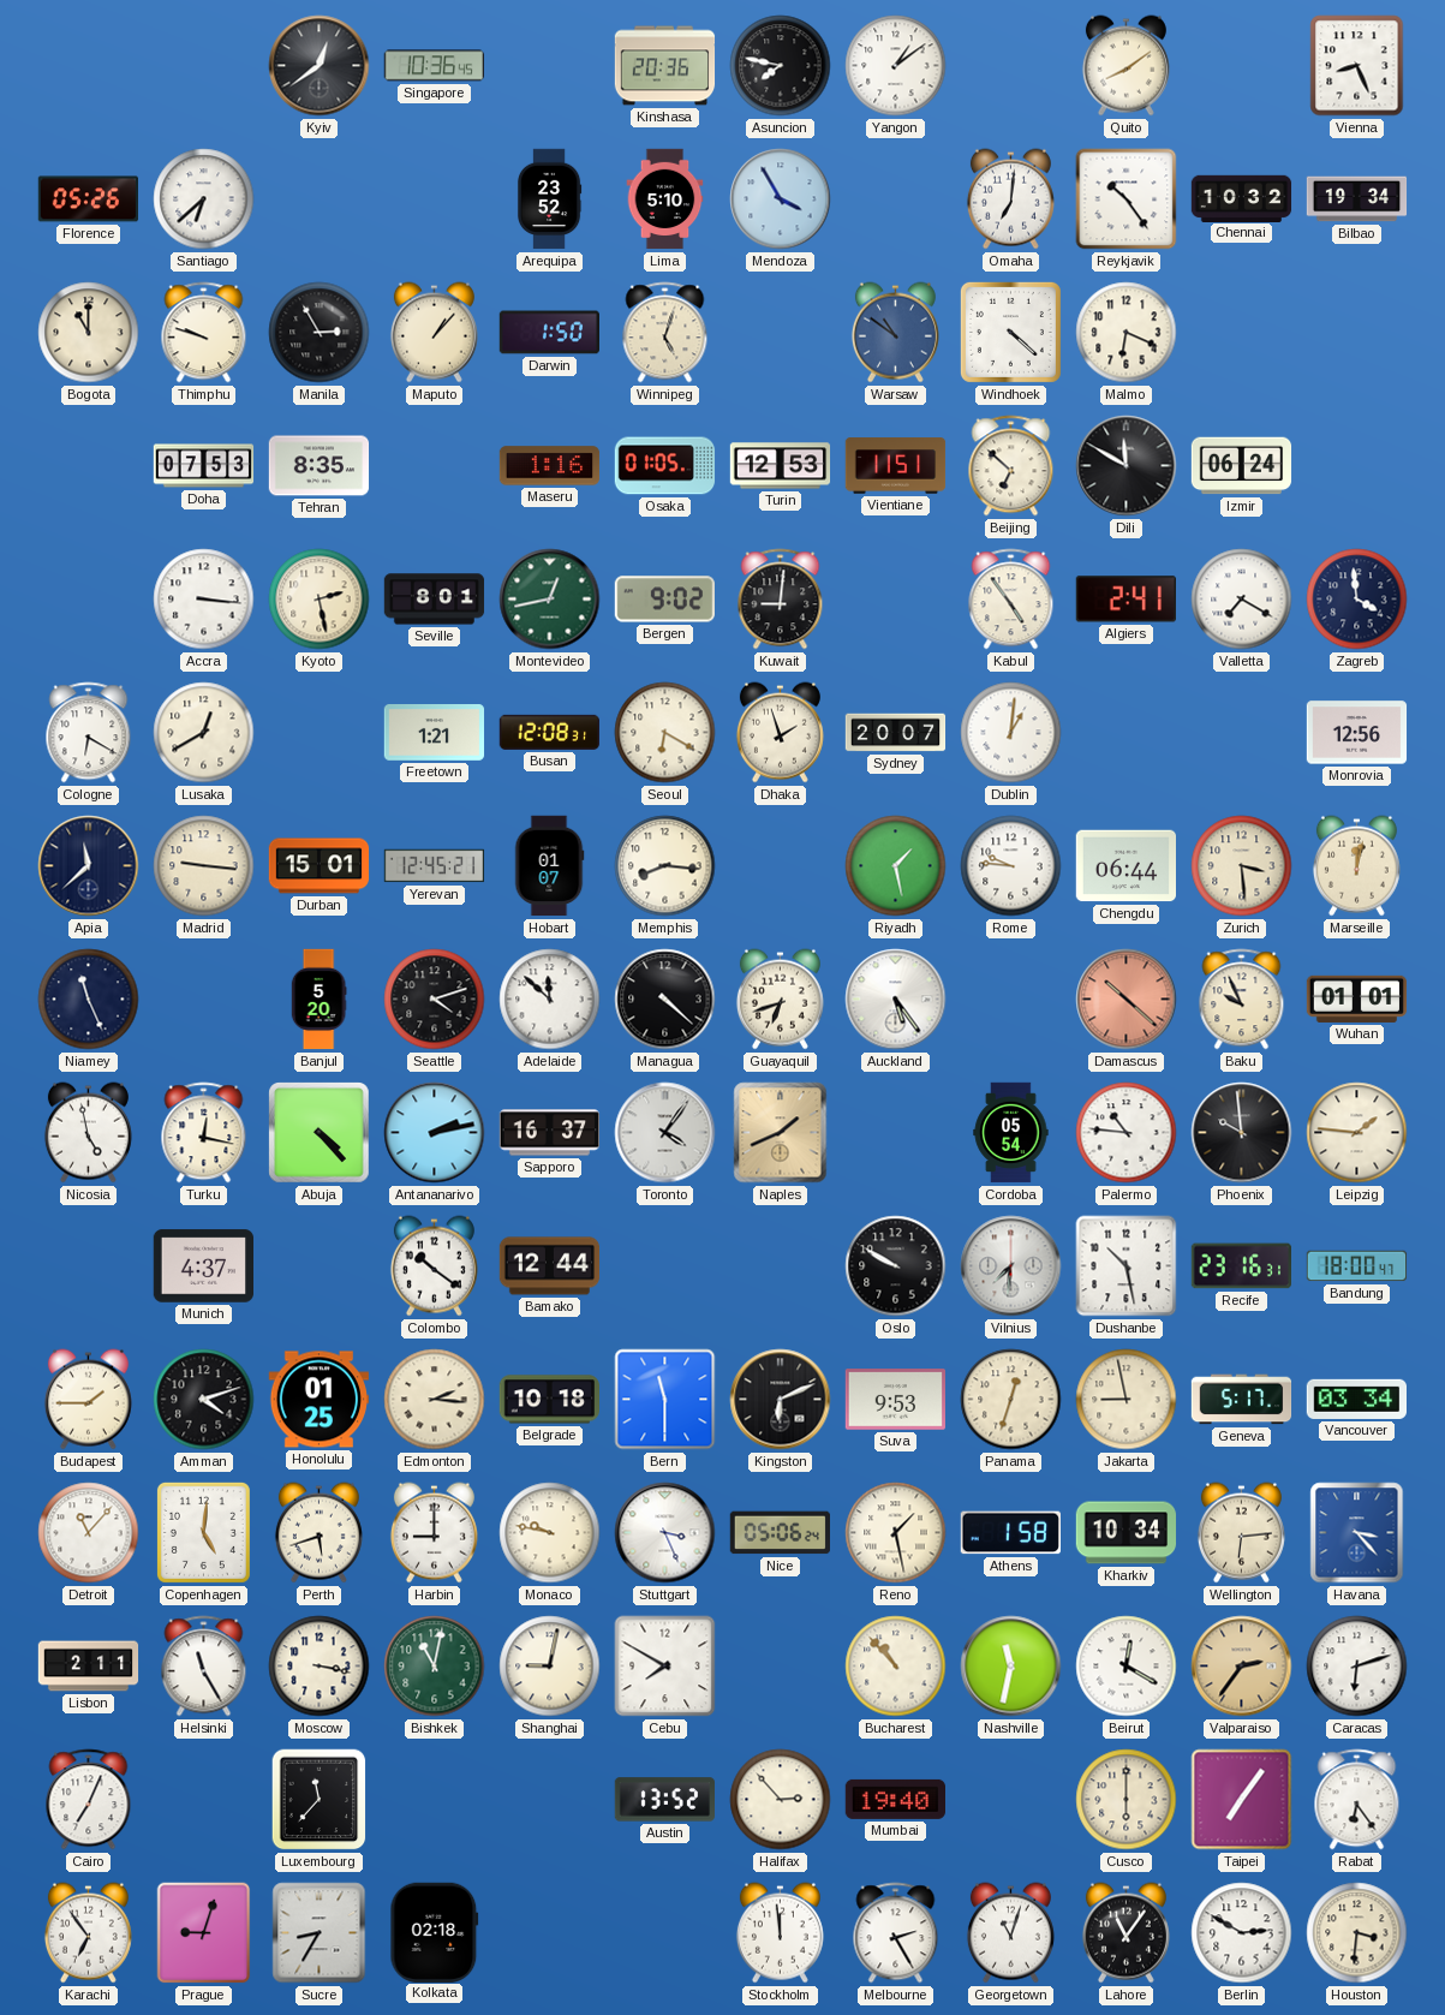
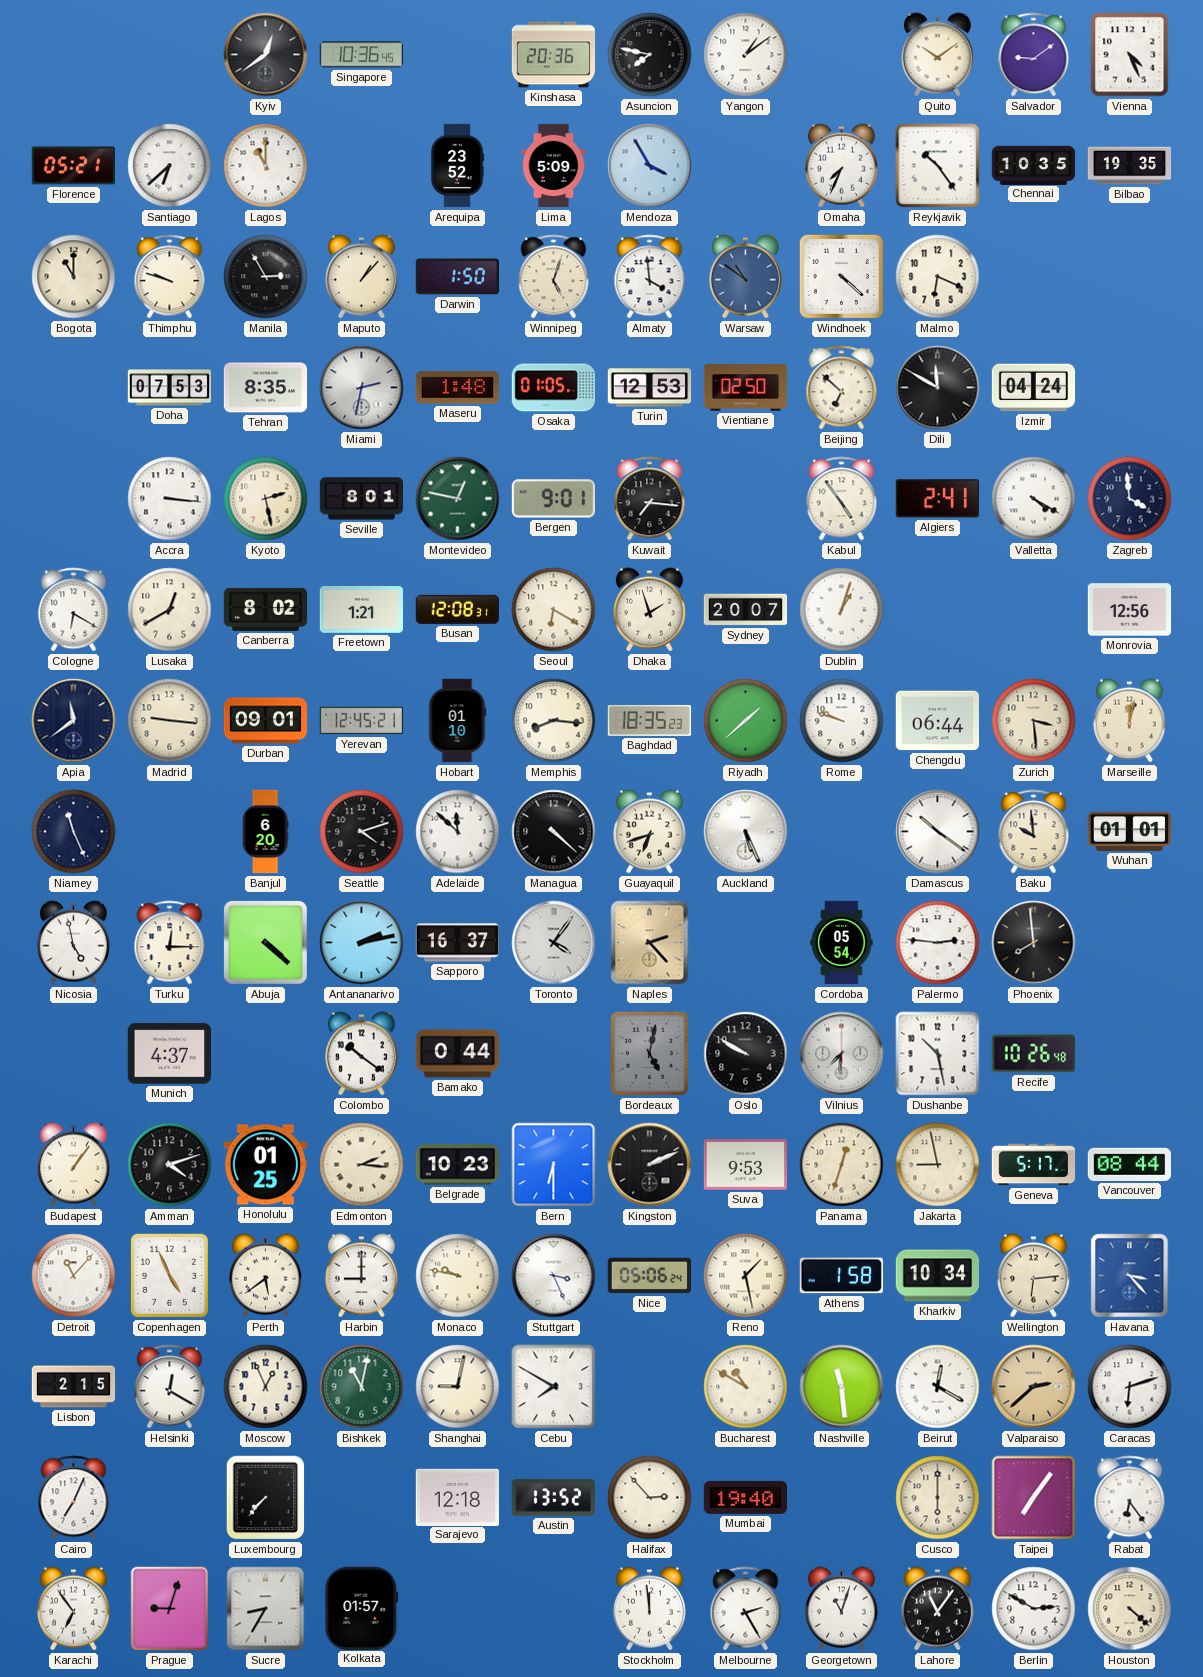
Quito: 8:09 -> 10:09
Salvador: none -> 9:09
Vienna: 8:26 -> 4:26
Florence: 05:26 -> 05:21
Lagos: none -> 11:00
Lima: 5:10 -> 5:09
Omaha: 7:01 -> 7:34
Chennai: 10:32 -> 10:35
Bilbao: 19:34 -> 19:35
Almaty: none -> 3:59
Miami: none -> 2:32
Maseru: 1:16 -> 1:48
Vientiane: 11:51 -> 02:50
Izmir: 06:24 -> 04:24
Montevideo: 12:43 -> 12:47
Bergen: 9:02 -> 9:01
Kuwait: 9:01 -> 7:16
Valletta: 7:20 -> 4:20
Canberra: none -> 8:02
Dublin: 1:01 -> 1:03
Apia: 11:38 -> 11:39
Durban: 15:01 -> 09:01
Hobart: 01:07 -> 01:10
Baghdad: none -> 18:35
Riyadh: 1:28 -> 1:38
Rome: 9:46 -> 9:48
Banjul: 5:20 -> 6:20
Auckland: 5:24 -> 5:26
Damascus: 10:22 -> 10:21
Damascus dial: salmon -> white
Baku: 9:56 -> 9:59
Turku: 12:17 -> 12:15
Abuja: 4:23 -> 4:22
Naples: 1:41 -> 2:23
Palermo: 10:46 -> 2:46
Phoenix: 9:59 -> 7:59
Leipzig: 1:46 -> none
Bamako: 12:44 -> 0:44
Bordeaux: none -> 5:02
Recife: 23:16 -> 10:26
Bandung: 18:00 -> none
Budapest: 1:45 -> 1:06
Belgrade: 10:18 -> 10:23
Bern: 11:30 -> 6:30
Kingston: 6:11 -> 2:11
Vancouver: 03:34 -> 08:44
Copenhagen: 5:01 -> 4:56
Perth: 5:42 -> 5:39
Lisbon: 2:11 -> 2:15
Helsinki: 11:25 -> 12:20
Moscow: 3:17 -> 12:56
Bucharest: 10:53 -> 10:50
Nashville: 11:32 -> 11:29
Valparaiso: 2:36 -> 2:38
Luxembourg: 11:37 -> 7:37
Sarajevo: none -> 12:18
Kolkata: 02:18 -> 01:57
Houston: 3:31 -> 4:22
